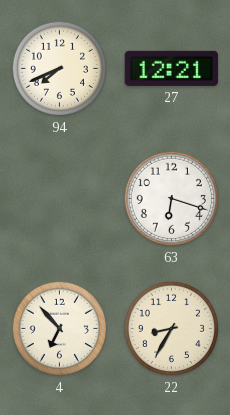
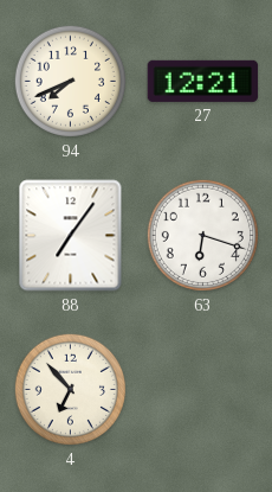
88: none -> 7:06
22: 8:35 -> none
